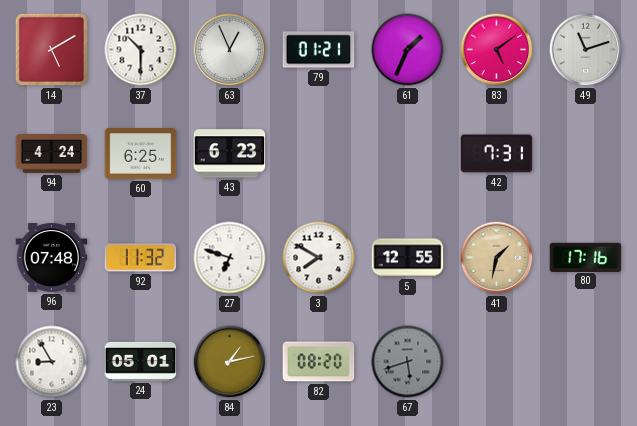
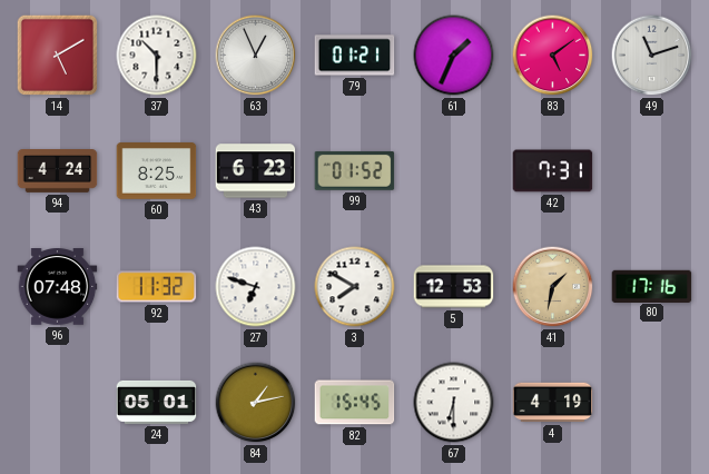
60: 6:25 -> 8:25
99: none -> 01:52
5: 12:55 -> 12:53
23: 8:55 -> none
82: 08:20 -> 15:45
67: 5:42 -> 6:30
67 dial: grey -> white
4: none -> 4:19
